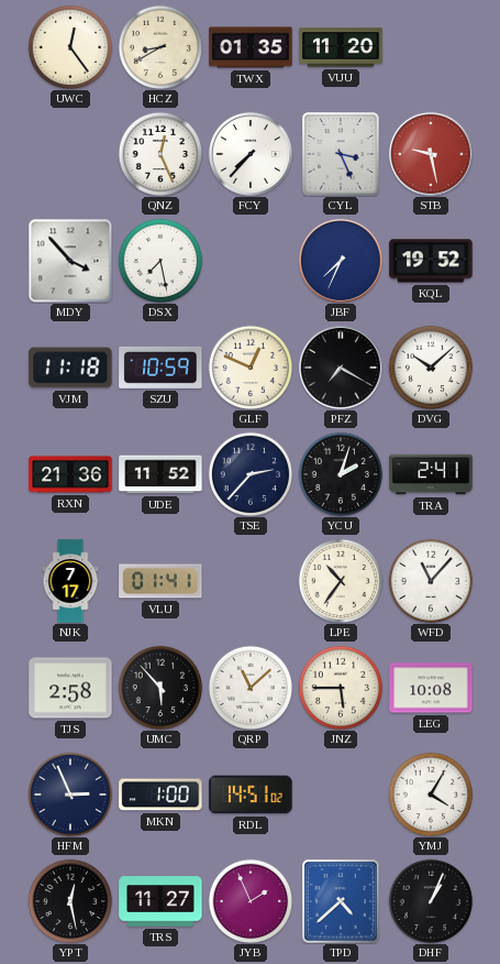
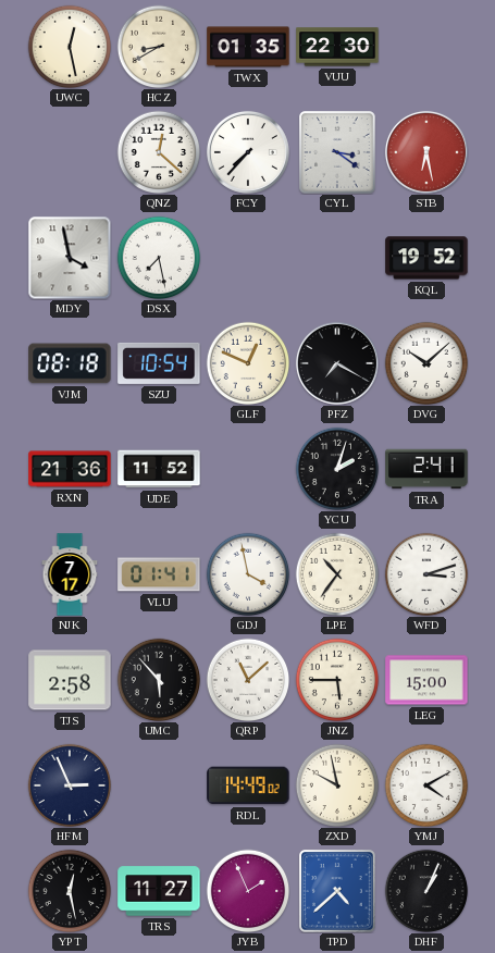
UWC: 12:24 -> 12:28
VUU: 11:20 -> 22:30
QNZ: 12:26 -> 12:22
CYL: 3:26 -> 3:21
STB: 9:28 -> 6:28
MDY: 3:53 -> 3:58
JBF: 7:34 -> none
VJM: 11:18 -> 08:18
SZU: 10:59 -> 10:54
TSE: 2:37 -> none
GDJ: none -> 3:58
WFD: 11:07 -> 3:12
LEG: 10:08 -> 15:00
MKN: 1:00 -> none
RDL: 14:51 -> 14:49
ZXD: none -> 9:58
YMJ: 4:05 -> 4:10
